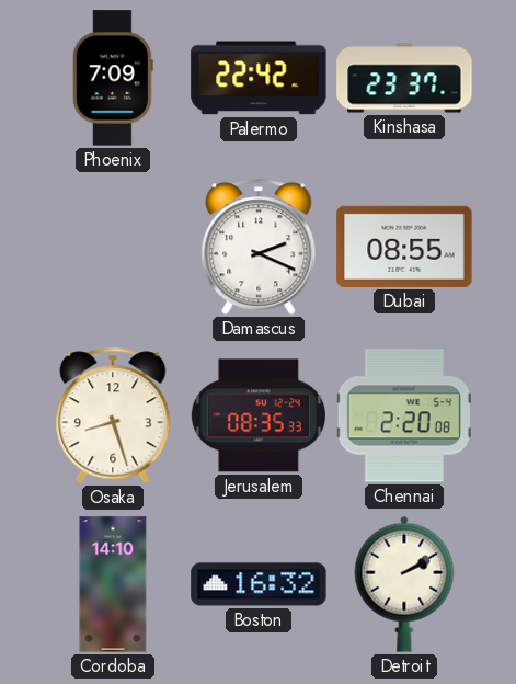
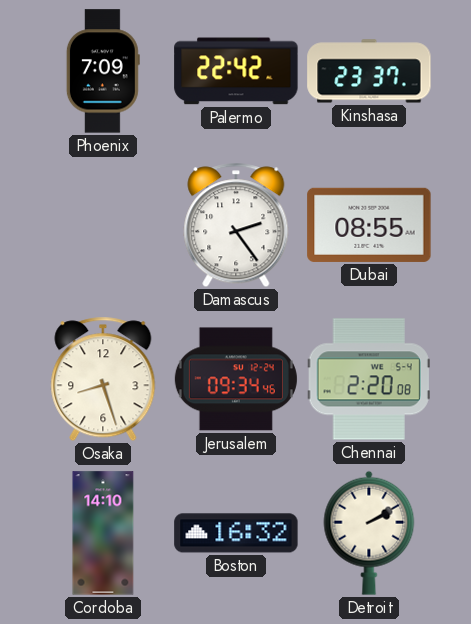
Damascus: 2:19 -> 2:24
Jerusalem: 08:35 -> 09:34
